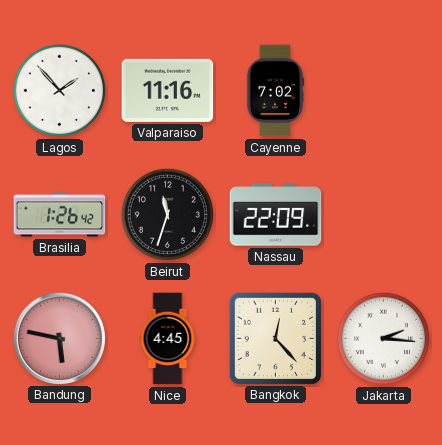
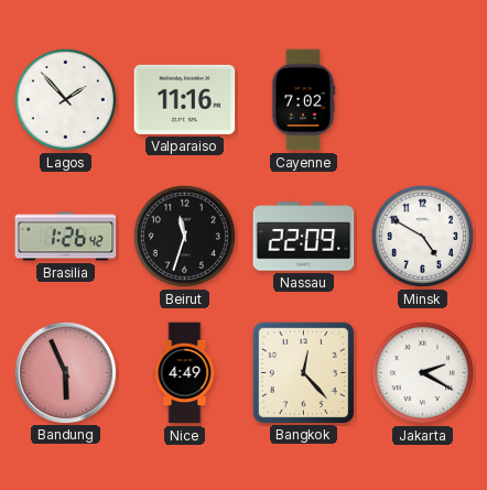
Minsk: none -> 4:50
Bandung: 5:47 -> 5:56
Nice: 4:45 -> 4:49
Jakarta: 2:16 -> 2:20
